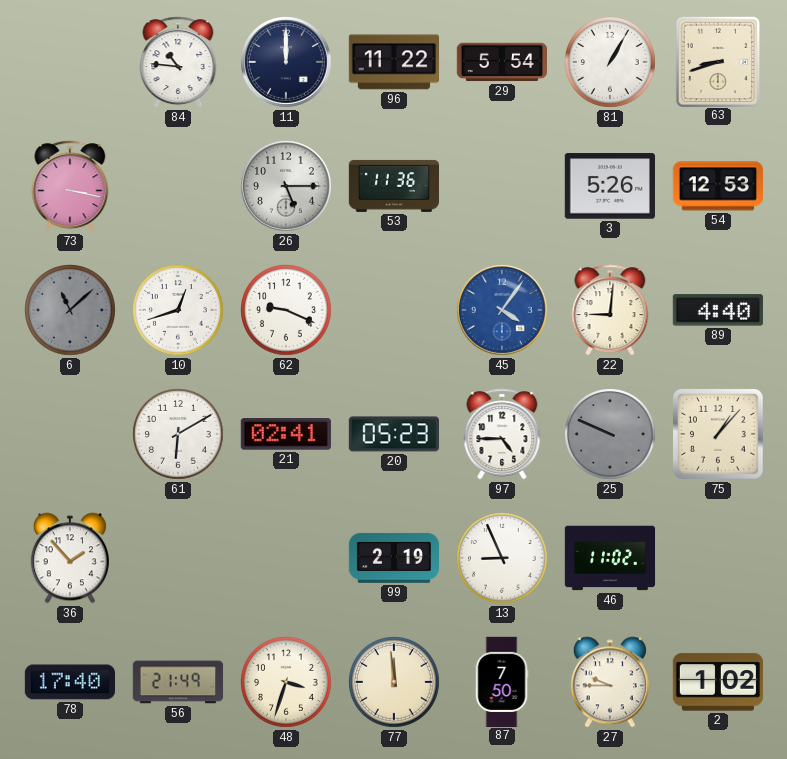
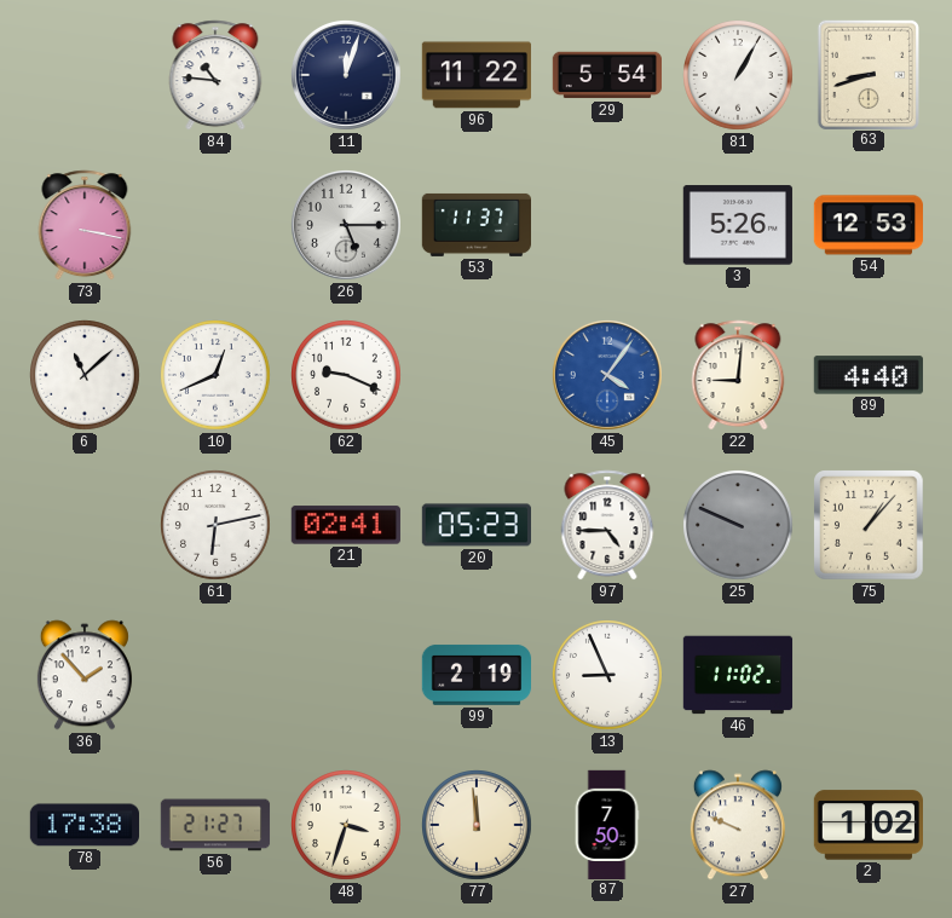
11: 12:00 -> 12:03
53: 11:36 -> 11:37
6 dial: grey -> white
10: 12:42 -> 12:41
61: 6:10 -> 6:13
78: 17:40 -> 17:38
56: 21:49 -> 21:27
27: 9:45 -> 9:49
